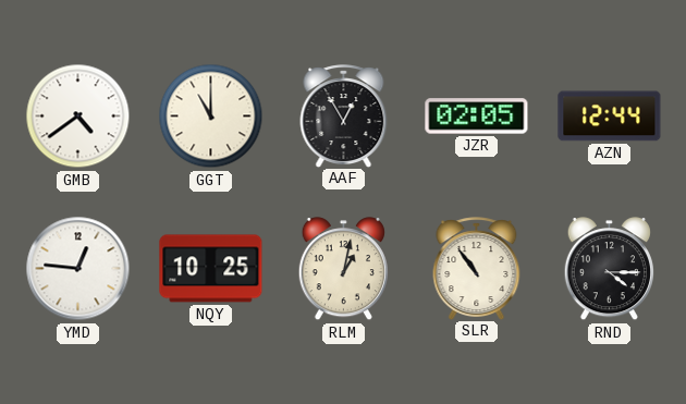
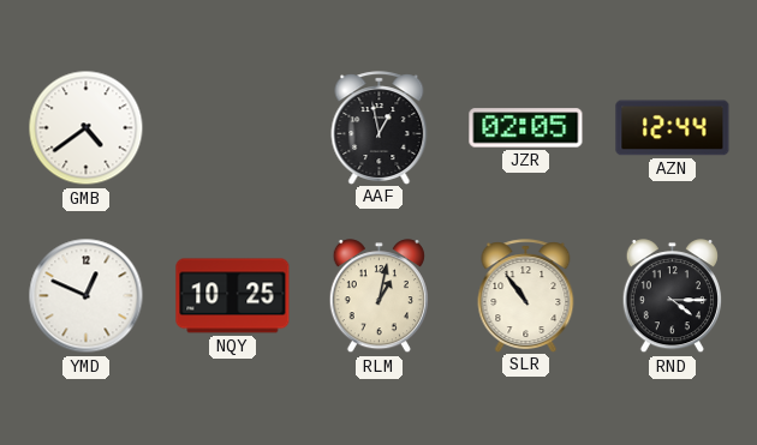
GGT: 11:00 -> none
AAF: 12:55 -> 12:58
YMD: 12:46 -> 12:49
